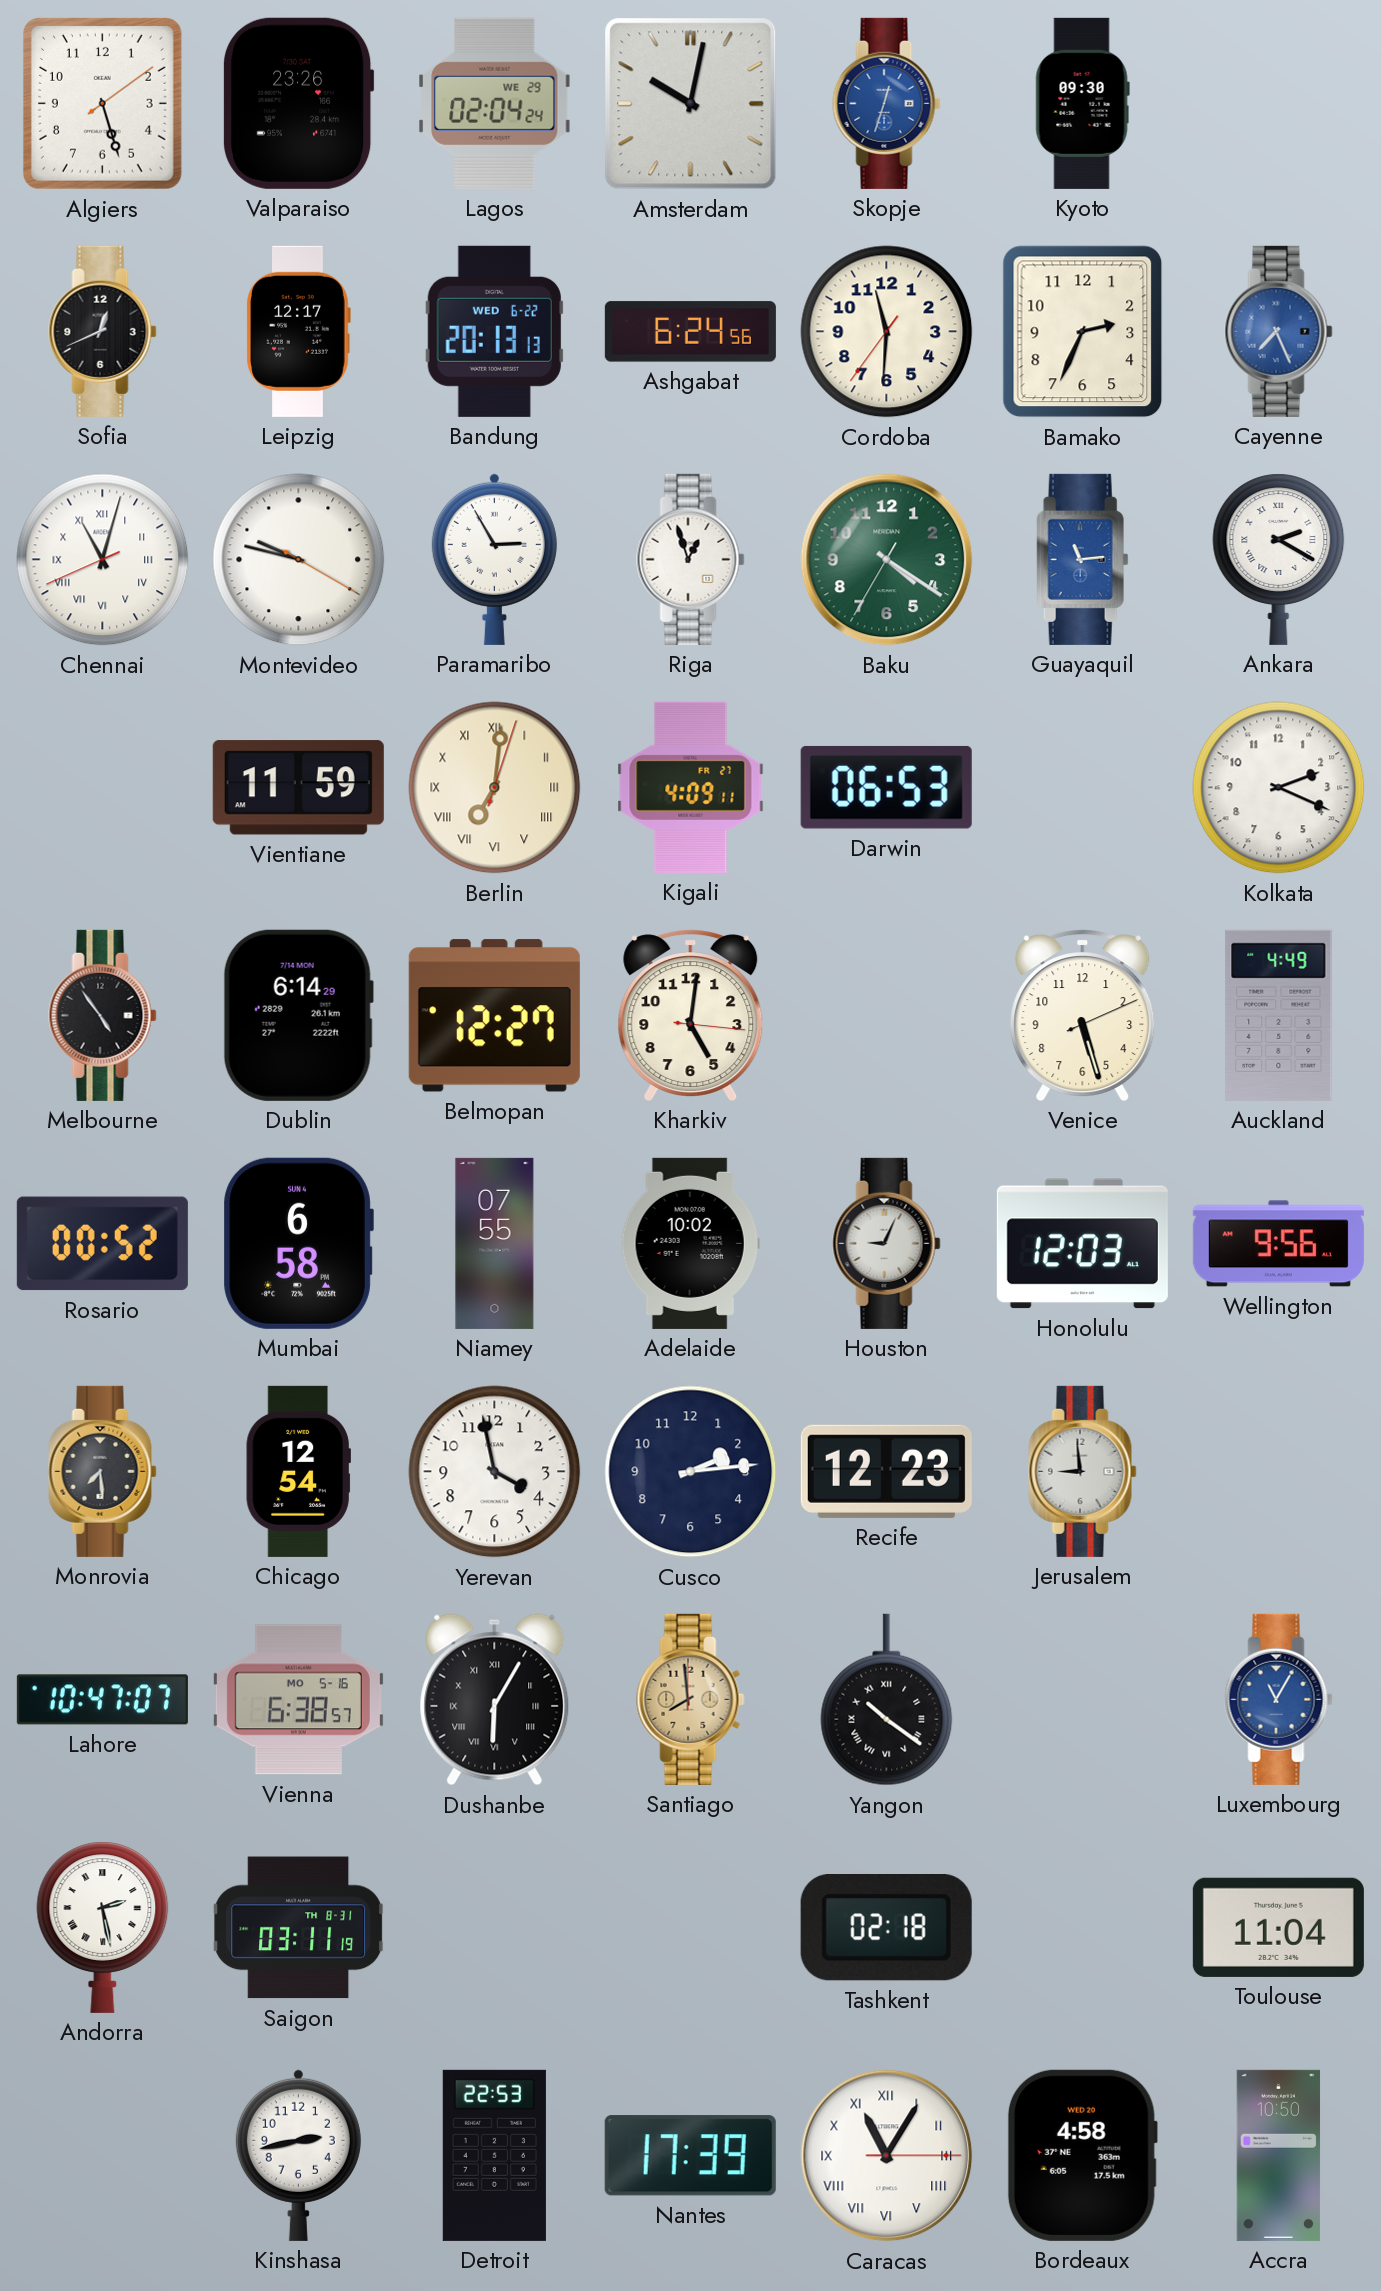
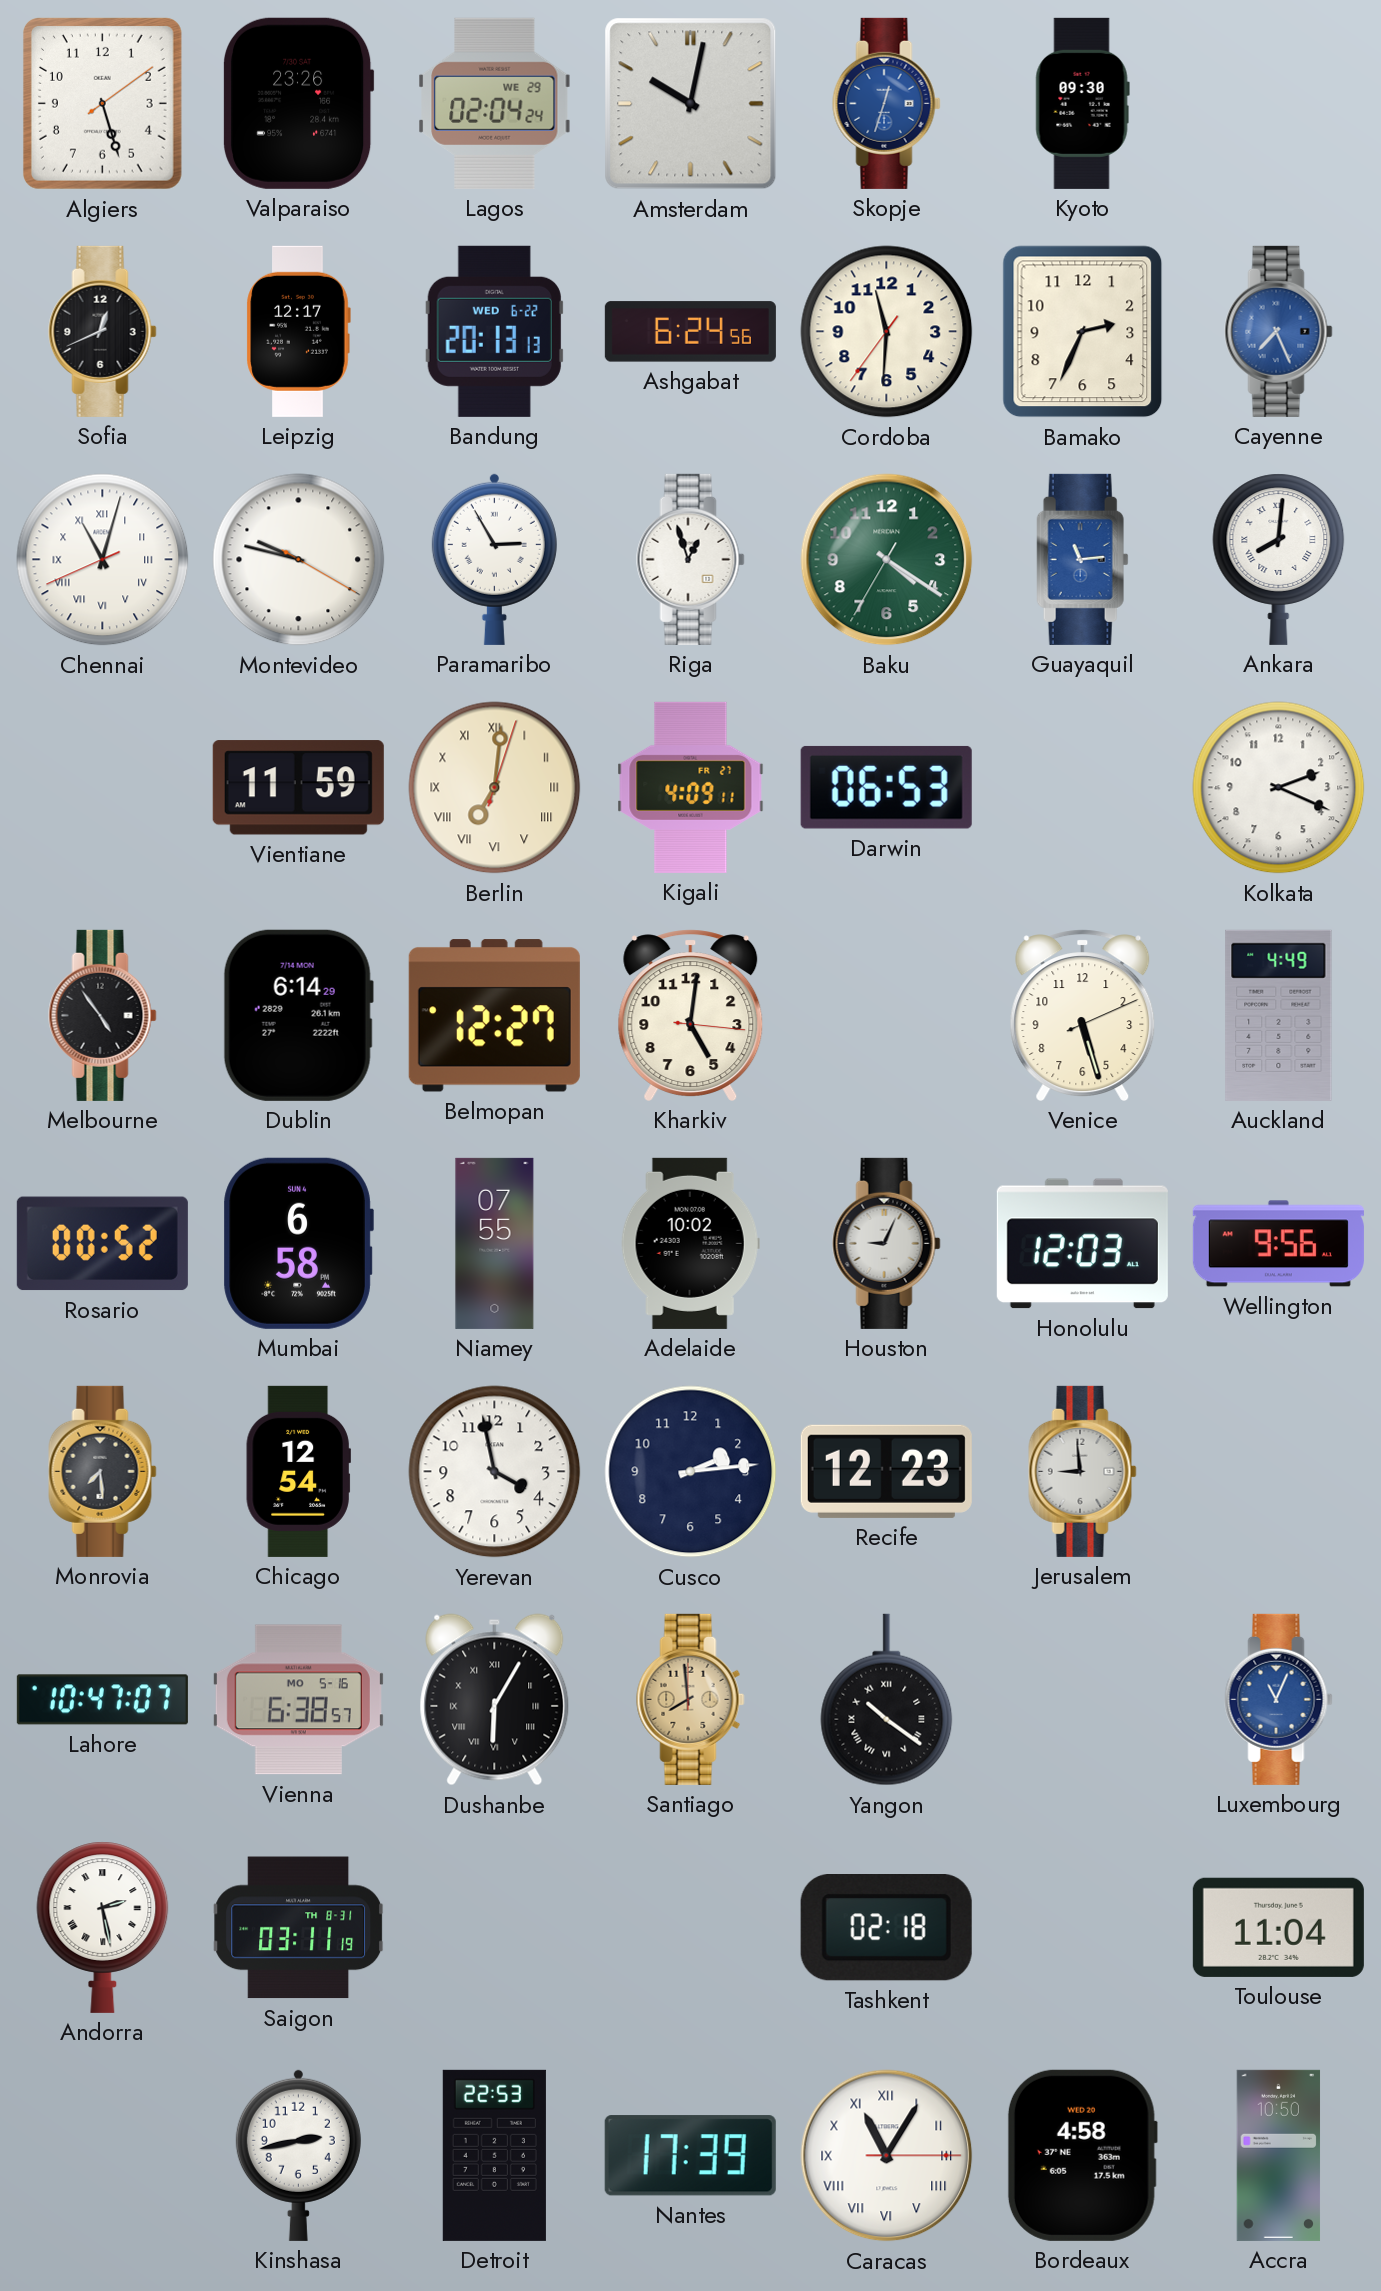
Ankara: 2:20 -> 8:01
Luxembourg: 11:05 -> 11:04
